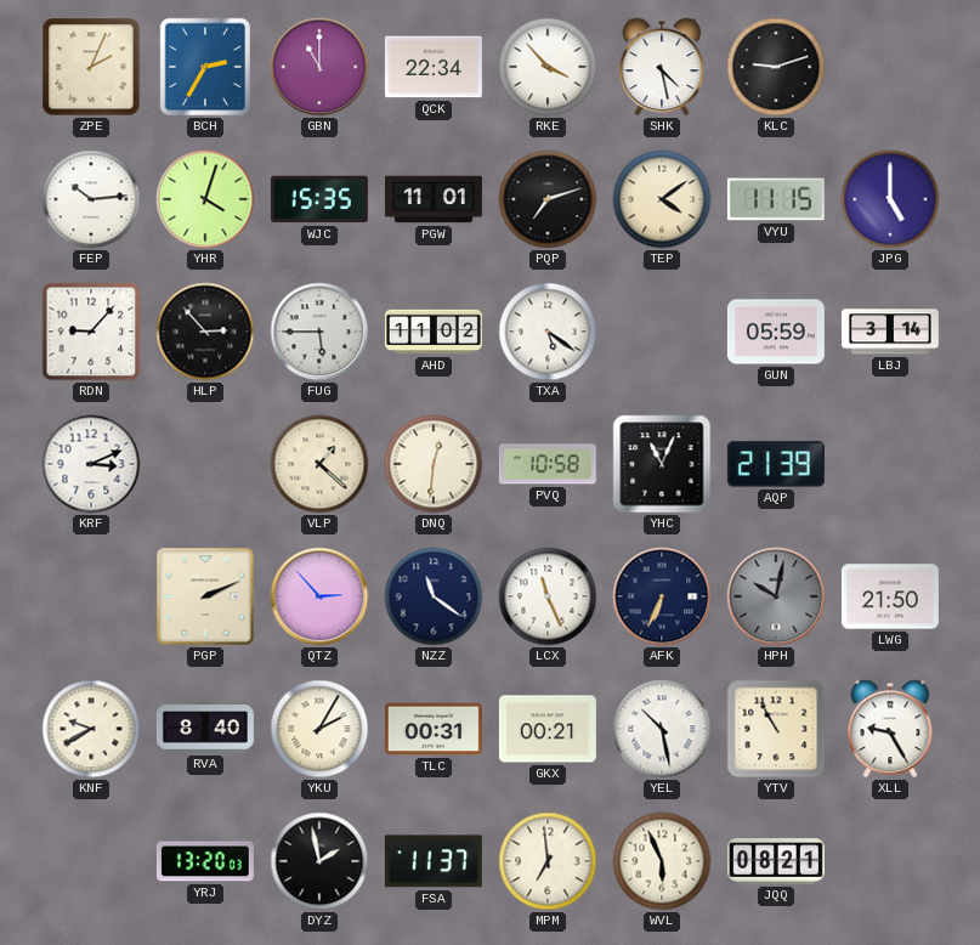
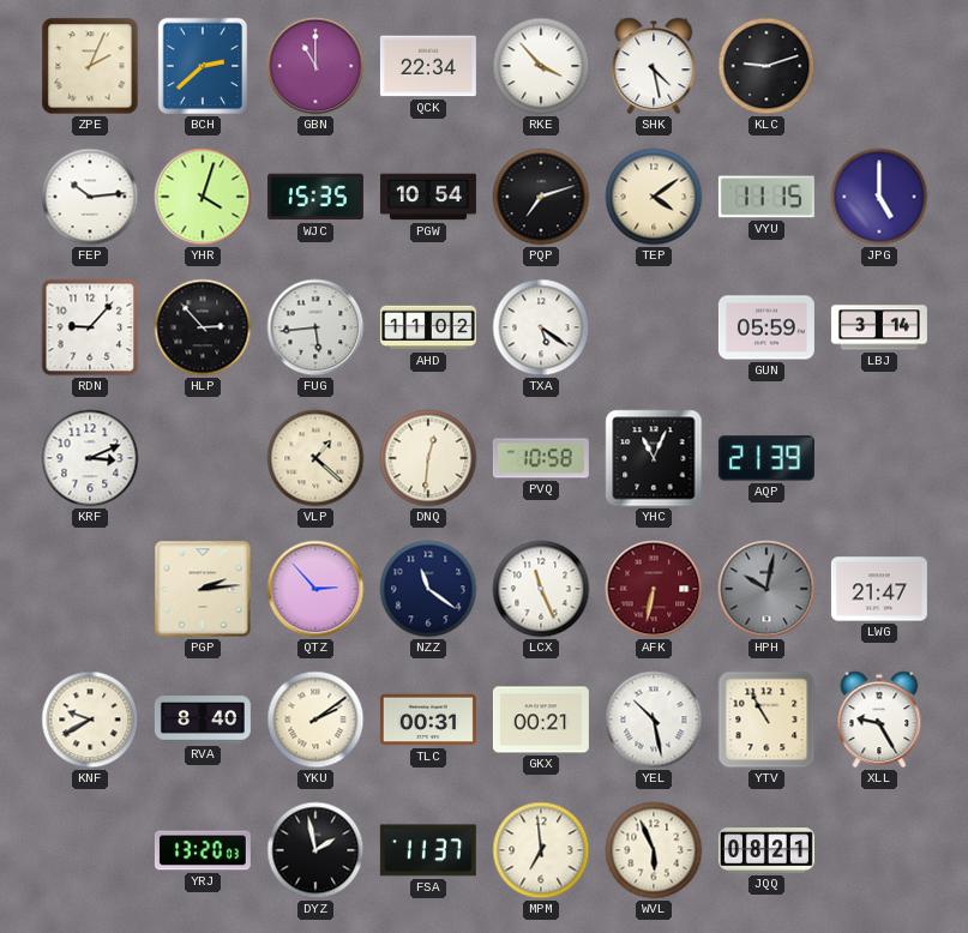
BCH: 2:35 -> 2:38
PGW: 11:01 -> 10:54
FUG: 5:45 -> 5:44
PGP: 2:11 -> 2:14
AFK: 6:34 -> 6:32
AFK dial: navy -> burgundy
LWG: 21:50 -> 21:47
YKU: 2:05 -> 2:09
